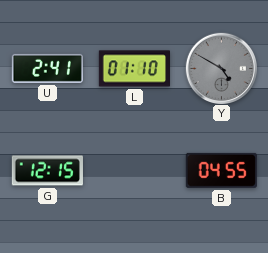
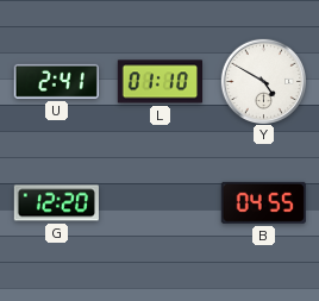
Y dial: grey -> white
G: 12:15 -> 12:20
